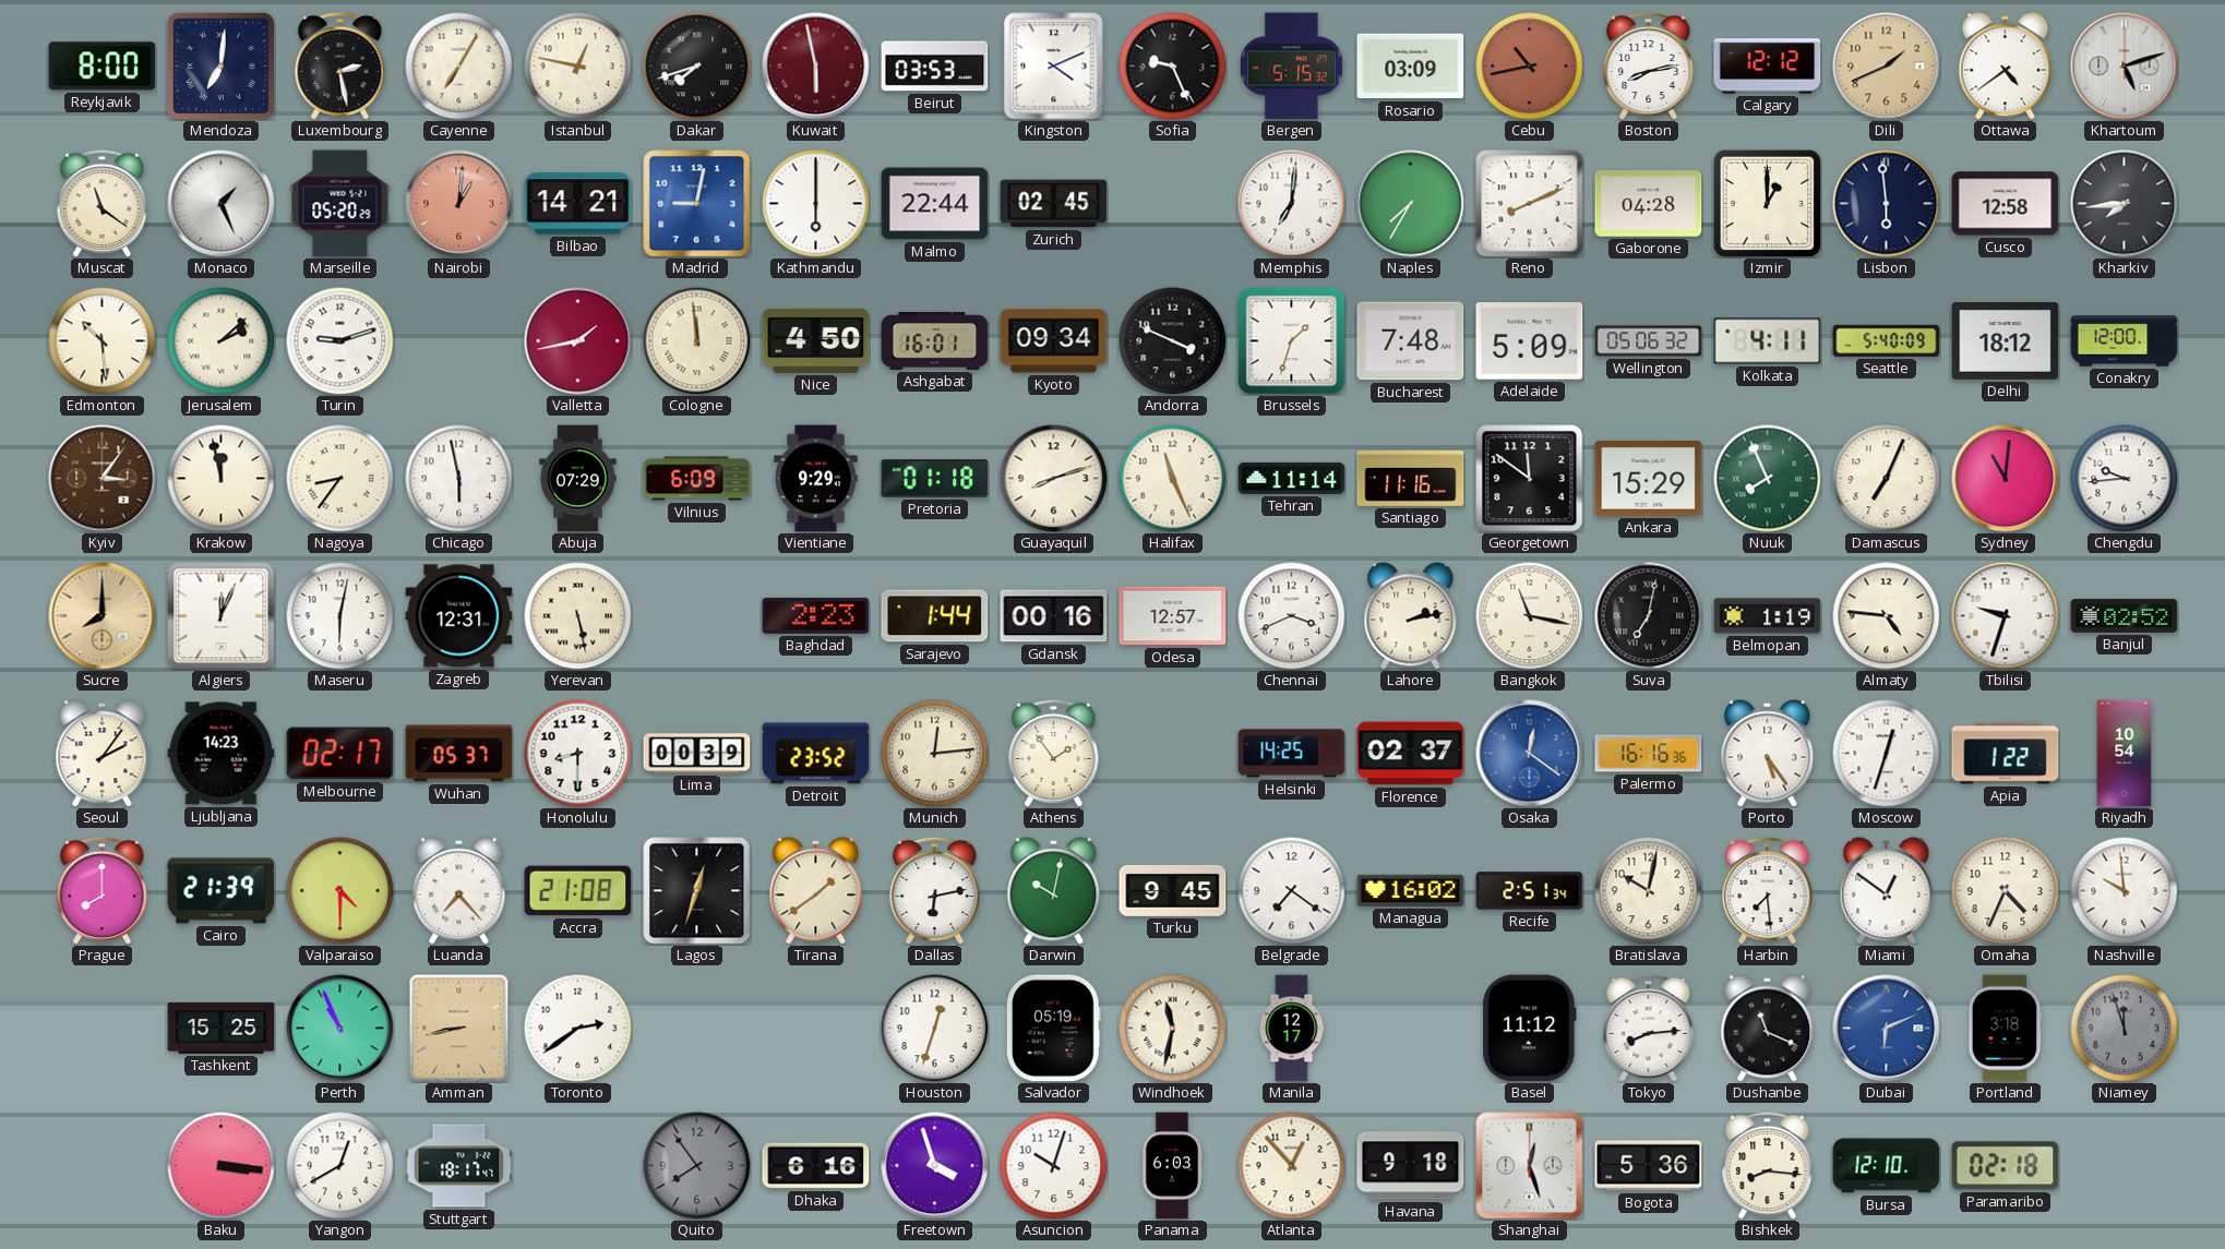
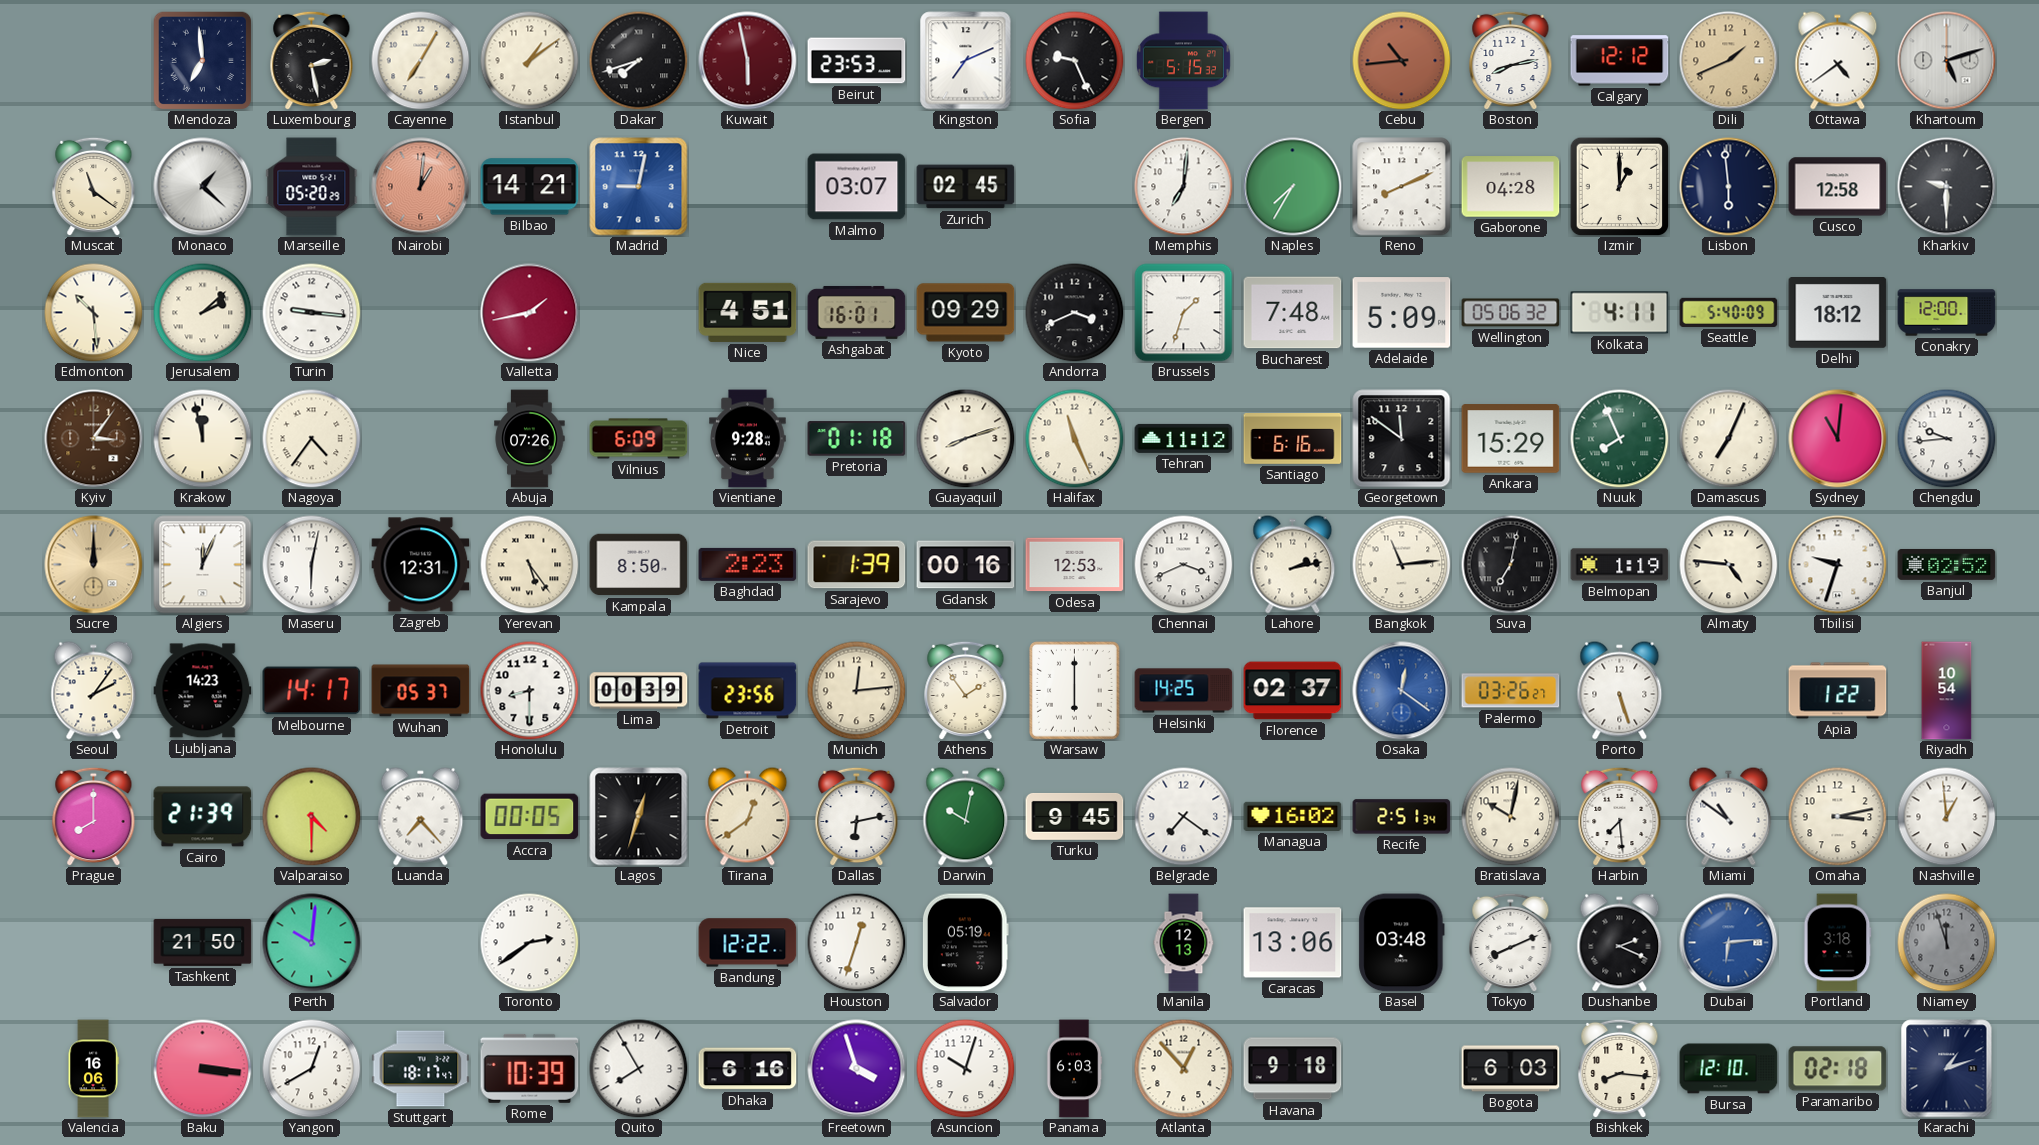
Reykjavik: 8:00 -> none
Mendoza: 7:01 -> 6:59
Istanbul: 12:47 -> 1:09
Beirut: 03:53 -> 23:53
Kingston: 4:11 -> 7:11
Rosario: 03:09 -> none
Cebu: 10:43 -> 10:44
Monaco: 1:26 -> 1:22
Kathmandu: 6:00 -> none
Malmo: 22:44 -> 03:07
Kharkiv: 7:44 -> 9:30
Turin: 9:12 -> 9:16
Cologne: 11:59 -> none
Nice: 4:50 -> 4:51
Kyoto: 09:34 -> 09:29
Andorra: 3:49 -> 3:41
Nagoya: 8:36 -> 4:36
Chicago: 5:58 -> none
Abuja: 07:29 -> 07:26
Vientiane: 9:29 -> 9:28
Tehran: 11:14 -> 11:12
Santiago: 11:16 -> 6:16
Sucre: 8:00 -> 12:00
Yerevan: 5:28 -> 5:24
Kampala: none -> 8:50
Sarajevo: 1:44 -> 1:39
Odesa: 12:57 -> 12:53
Bangkok: 11:17 -> 11:14
Melbourne: 02:17 -> 14:17
Detroit: 23:52 -> 23:56
Warsaw: none -> 6:00
Palermo: 16:16 -> 03:26
Porto: 5:24 -> 5:27
Moscow: 12:33 -> none
Accra: 21:08 -> 00:05
Tirana: 1:39 -> 12:39
Miami: 12:51 -> 10:51
Omaha: 4:34 -> 3:13
Nashville: 9:59 -> 12:59
Tashkent: 15:25 -> 21:50
Perth: 10:56 -> 10:01
Amman: 8:43 -> none
Bandung: none -> 12:22
Windhoek: 11:32 -> none
Manila: 12:17 -> 12:13
Caracas: none -> 13:06
Basel: 11:12 -> 03:48
Tokyo: 8:14 -> 8:11
Dushanbe: 11:19 -> 2:19
Dubai: 6:11 -> 6:14
Valencia: none -> 16:06
Rome: none -> 10:39
Quito: 7:54 -> 7:55
Quito dial: grey -> white
Shanghai: 12:27 -> none
Bogota: 5:36 -> 6:03
Karachi: none -> 1:12
